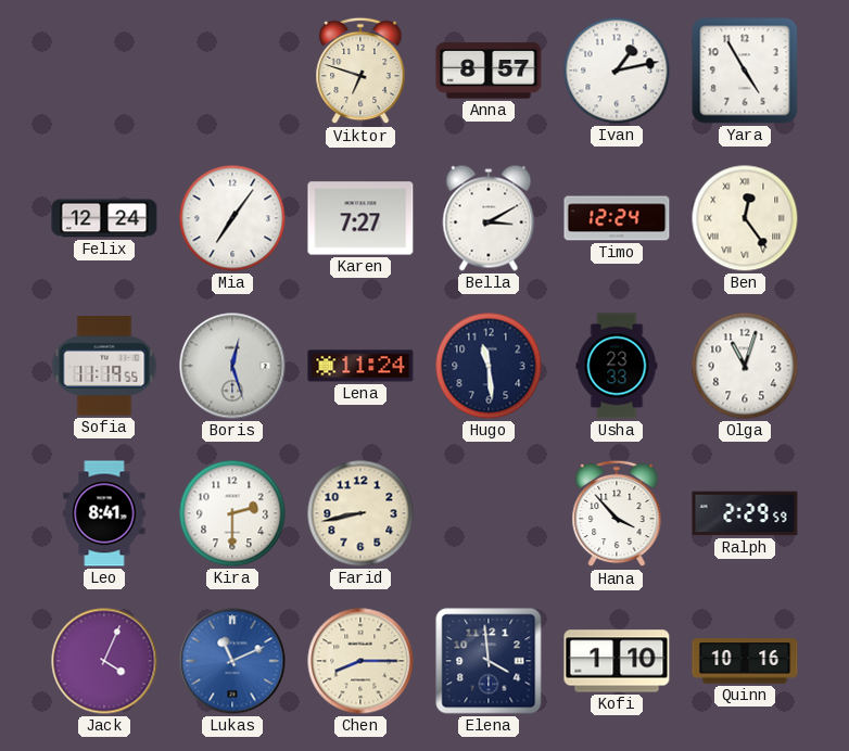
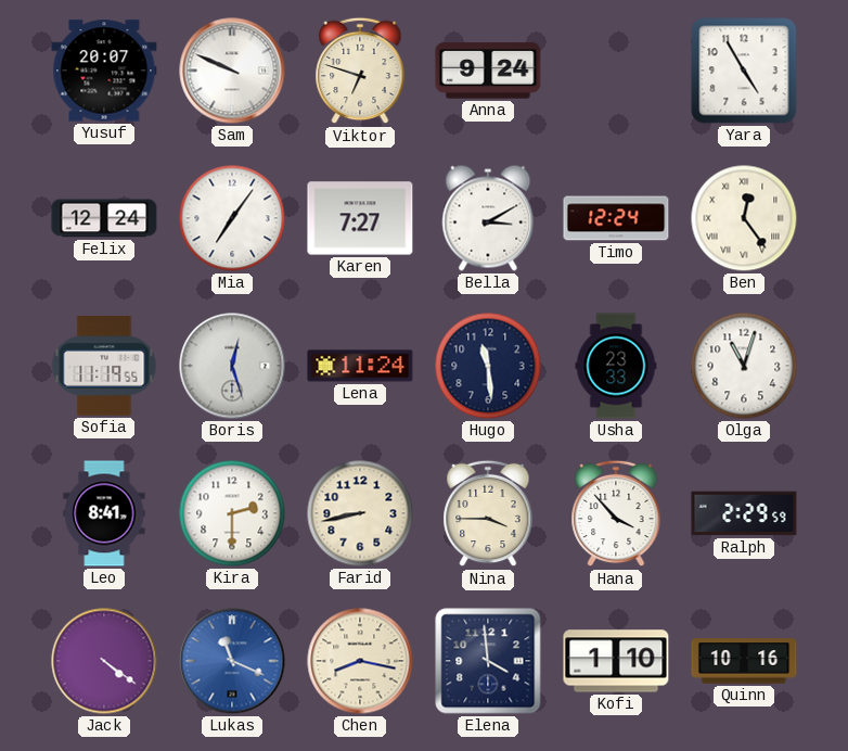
Yusuf: none -> 20:07
Sam: none -> 9:49
Anna: 8:57 -> 9:24
Ivan: 1:13 -> none
Nina: none -> 3:45
Jack: 4:04 -> 4:21
Lukas: 11:11 -> 11:19
Chen: 8:15 -> 8:17
